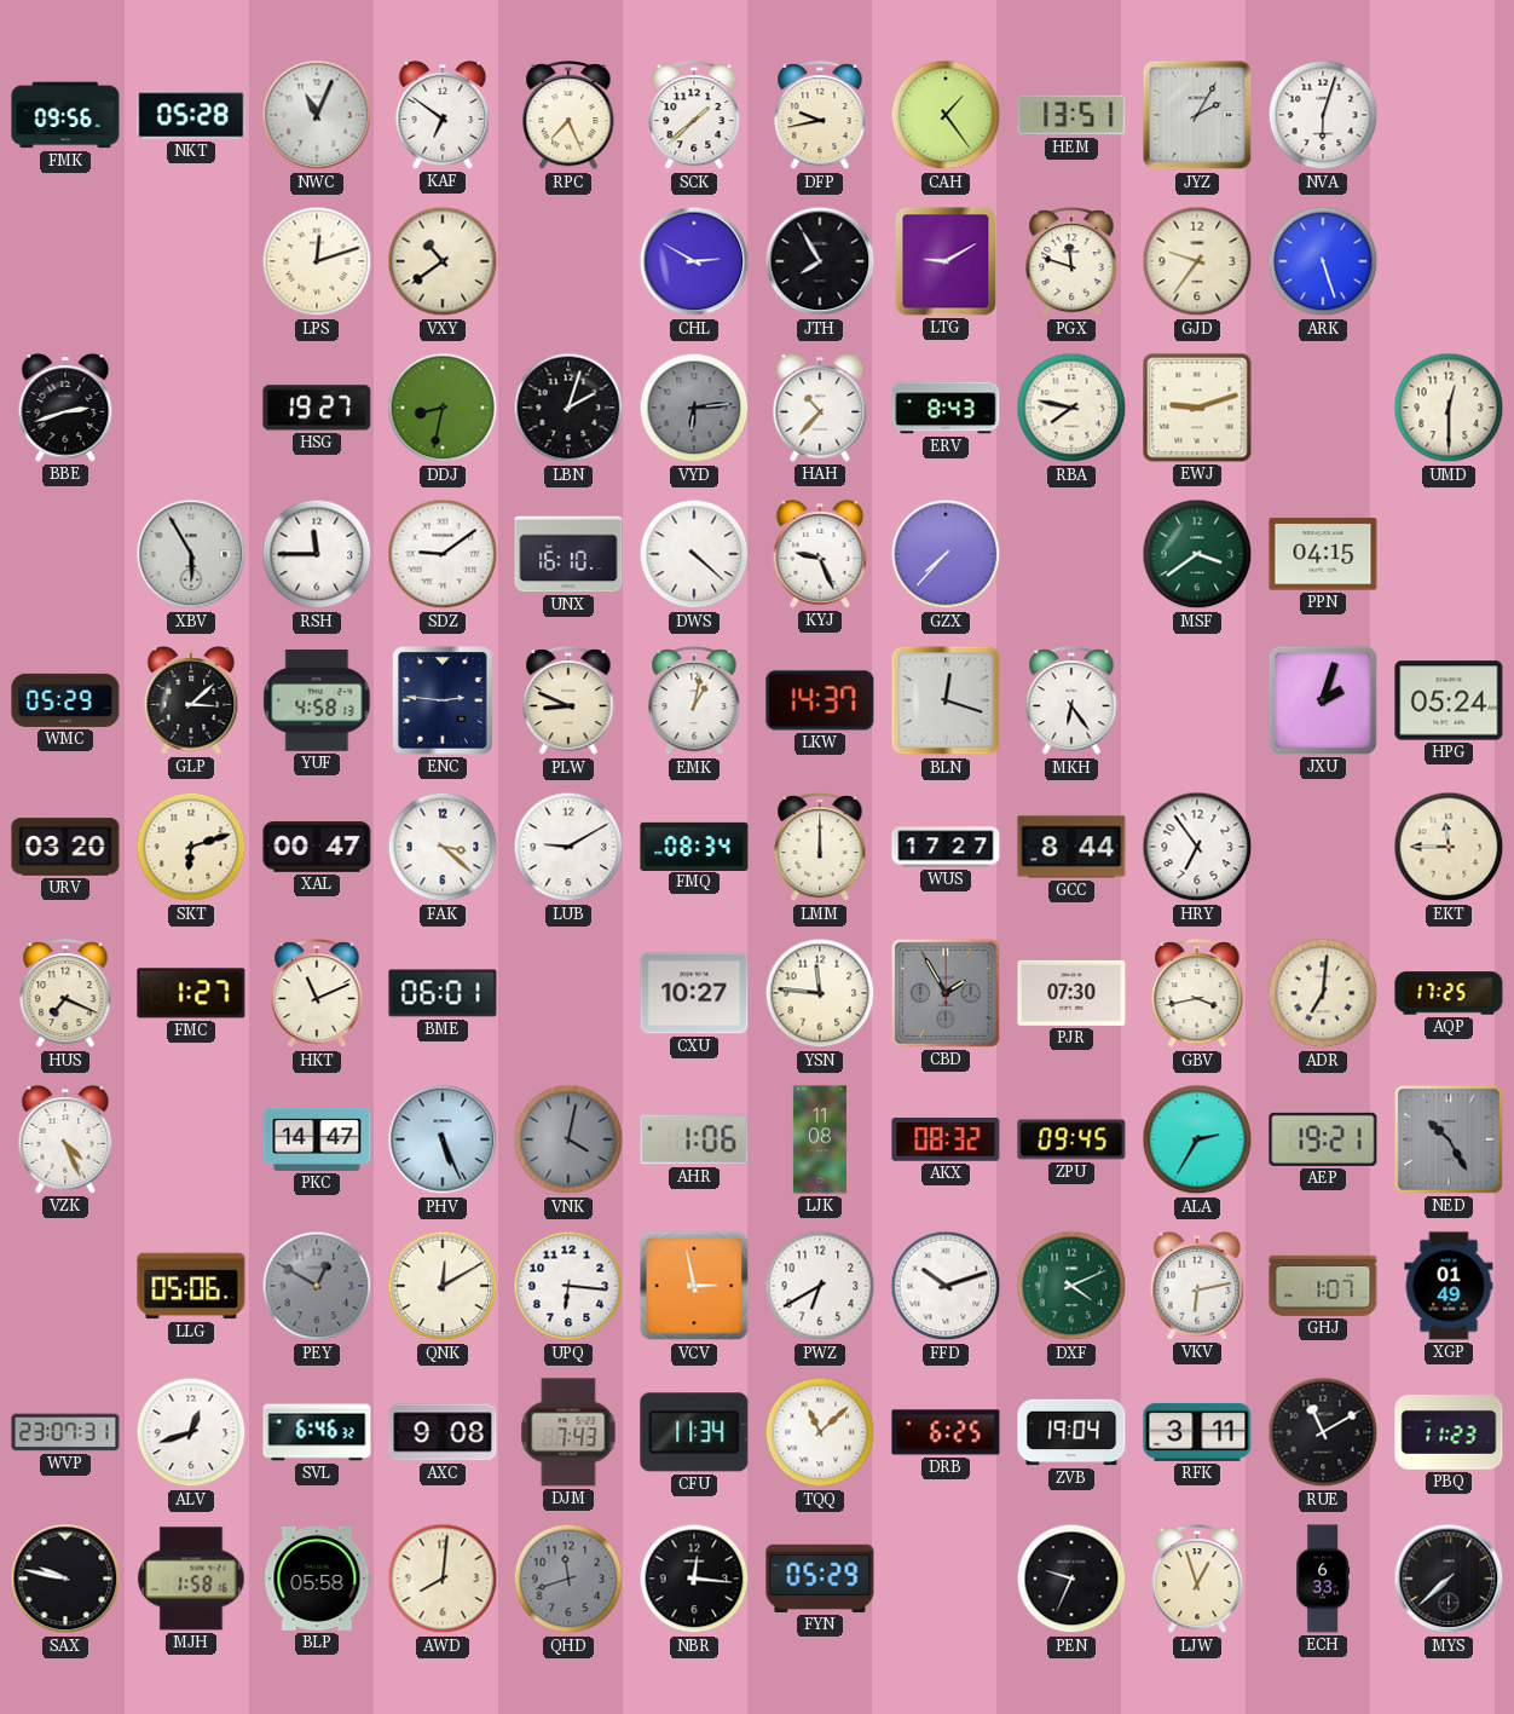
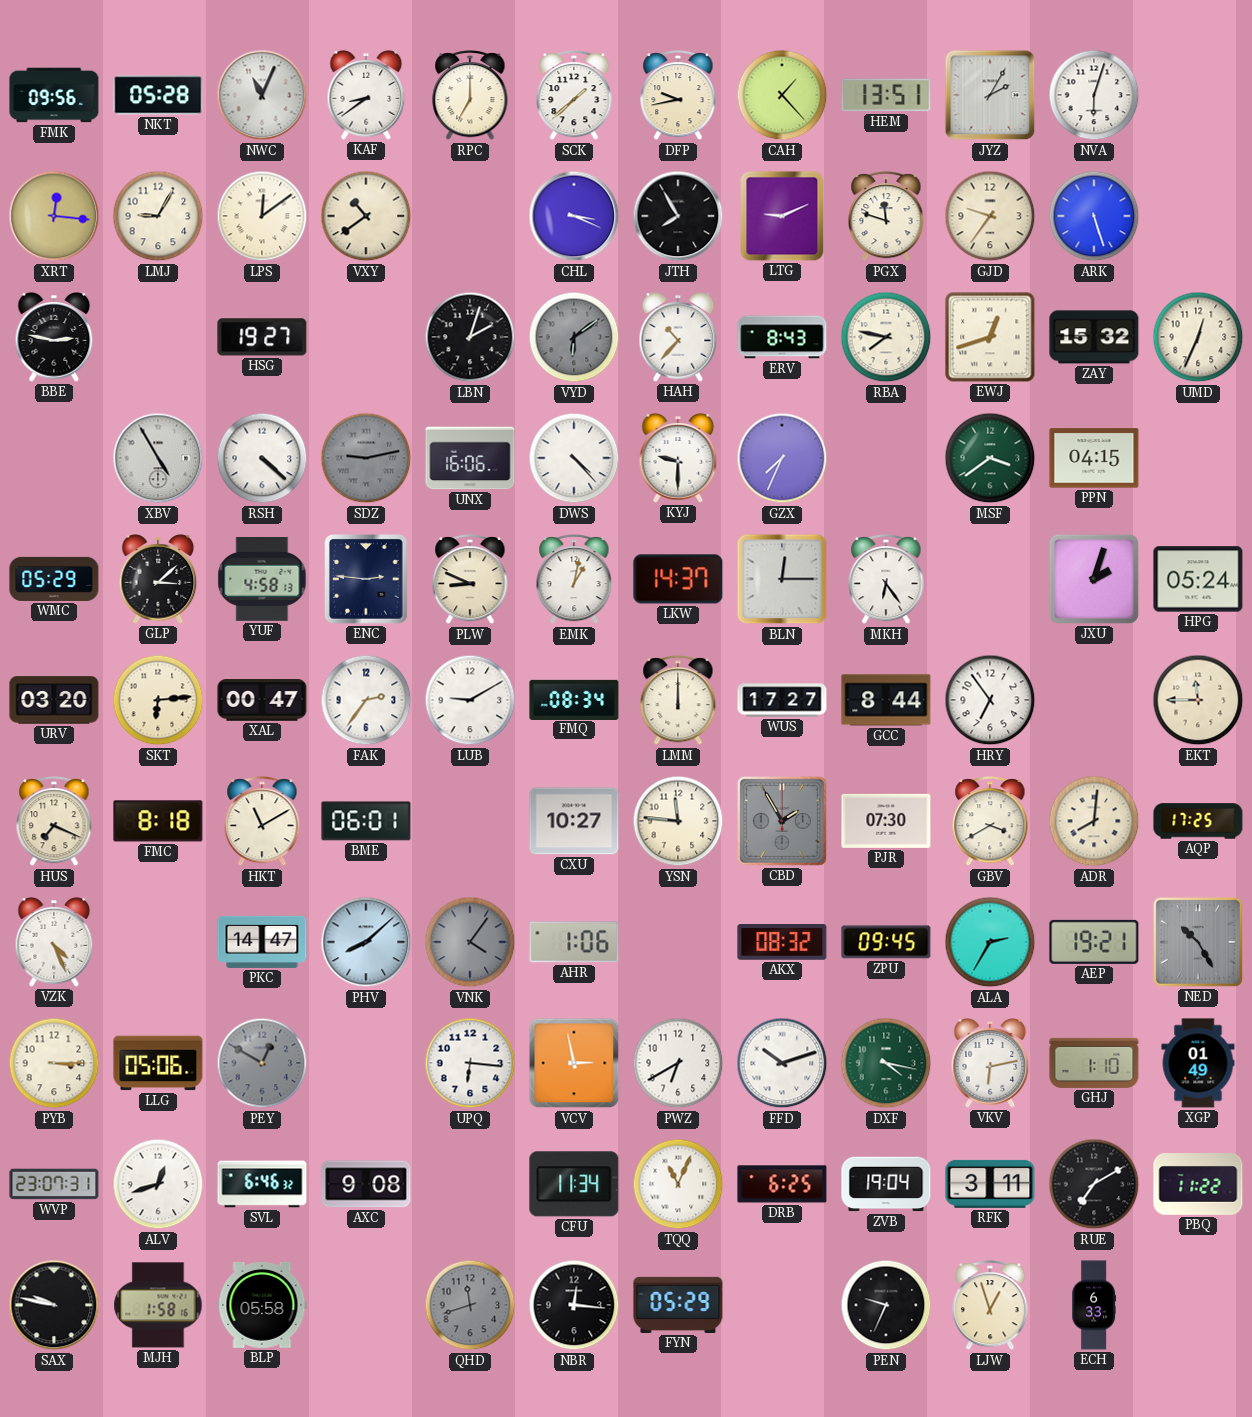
KAF: 6:51 -> 8:39
RPC: 7:26 -> 7:00
CAH: 1:24 -> 1:23
XRT: none -> 12:16
LMJ: none -> 9:05
LPS: 12:12 -> 12:09
CHL: 2:50 -> 3:19
LTG: 9:10 -> 9:11
BBE: 2:42 -> 2:47
DDJ: 8:32 -> none
VYD: 6:14 -> 6:09
EWJ: 9:12 -> 12:42
ZAY: none -> 15:32
UMD: 12:30 -> 12:34
XBV: 5:55 -> 4:55
RSH: 11:45 -> 4:22
SDZ: 9:09 -> 9:13
SDZ dial: white -> grey
UNX: 16:10 -> 16:06
DWS: 4:22 -> 4:23
KYJ: 9:26 -> 9:30
GZX: 7:37 -> 7:34
BLN: 12:18 -> 12:15
SKT: 6:12 -> 6:14
FAK: 3:22 -> 2:36
FMC: 1:27 -> 8:18
HKT: 11:11 -> 11:10
GBV: 3:43 -> 3:40
ADR: 7:01 -> 8:01
PHV: 5:26 -> 8:08
VNK: 4:02 -> 4:06
LJK: 11:08 -> none
PYB: none -> 3:15
QNK: 12:10 -> none
DXF: 4:11 -> 4:17
GHJ: 1:07 -> 1:10
DJM: 7:43 -> none
TQQ: 11:08 -> 11:04
RUE: 11:10 -> 7:10
PBQ: 11:23 -> 11:22
AWD: 8:01 -> none
MYS: 7:38 -> none
